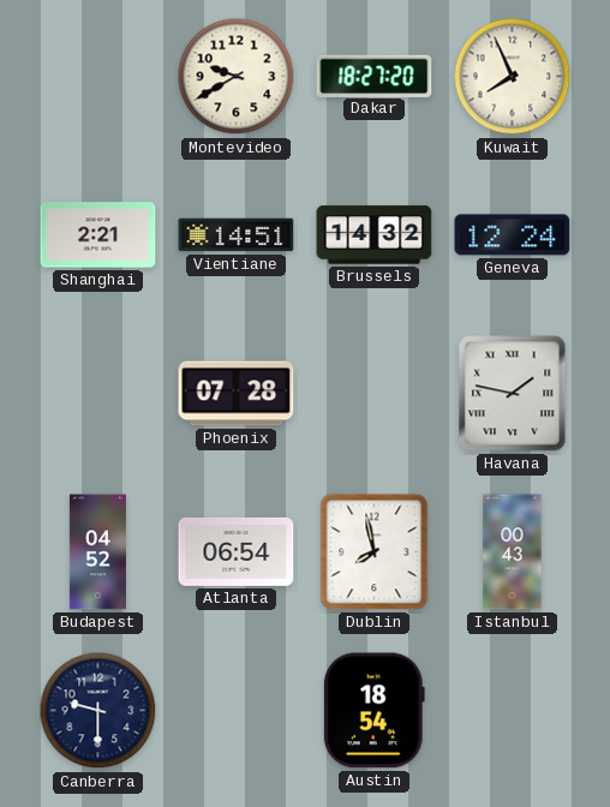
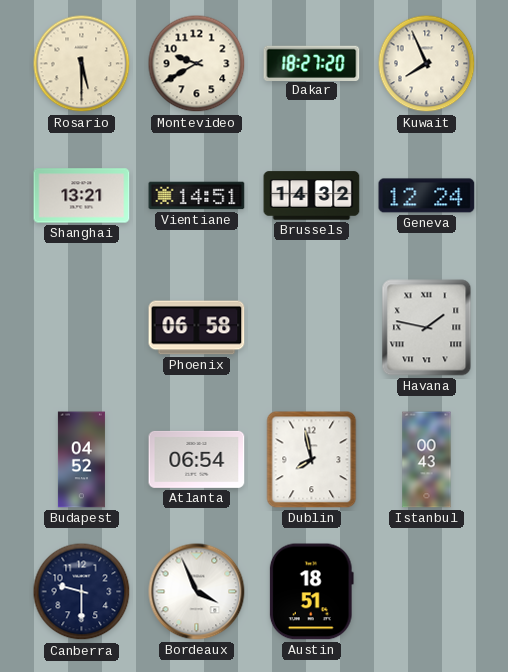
Rosario: none -> 5:30
Shanghai: 2:21 -> 13:21
Phoenix: 07:28 -> 06:58
Bordeaux: none -> 3:56
Austin: 18:54 -> 18:51
